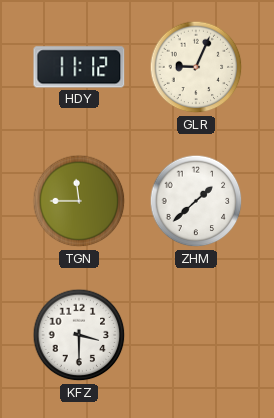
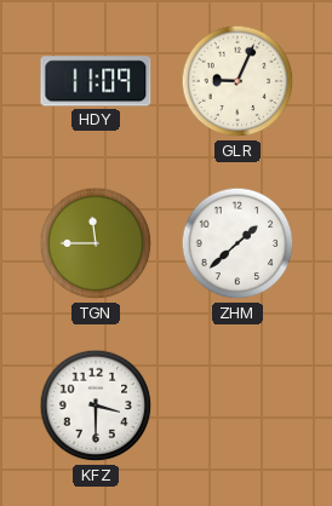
HDY: 11:12 -> 11:09
